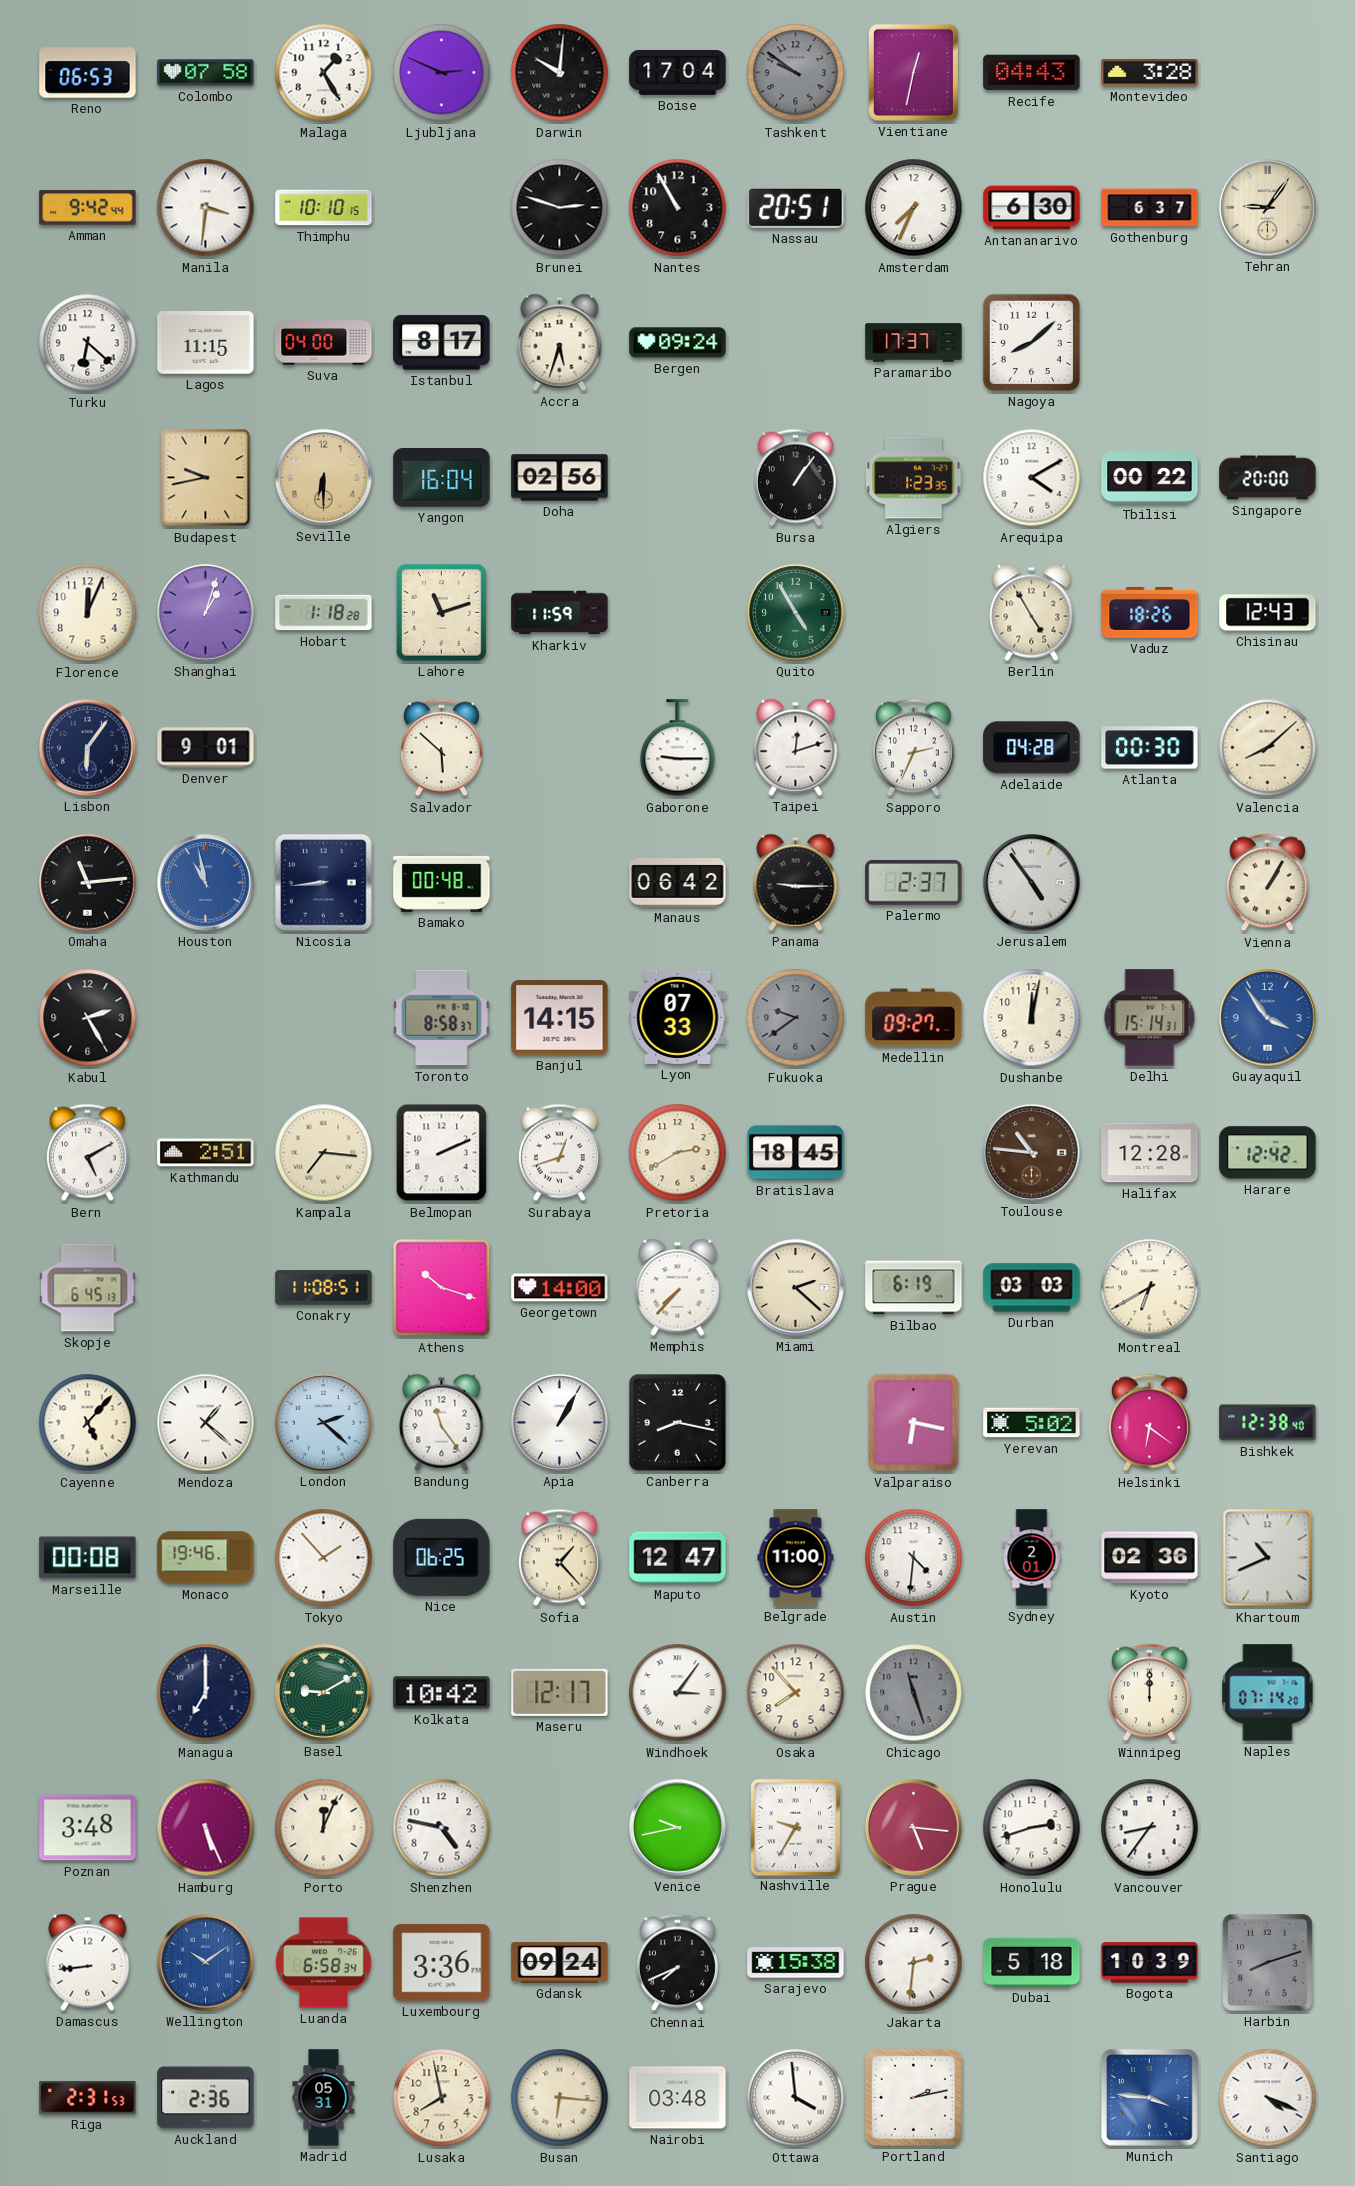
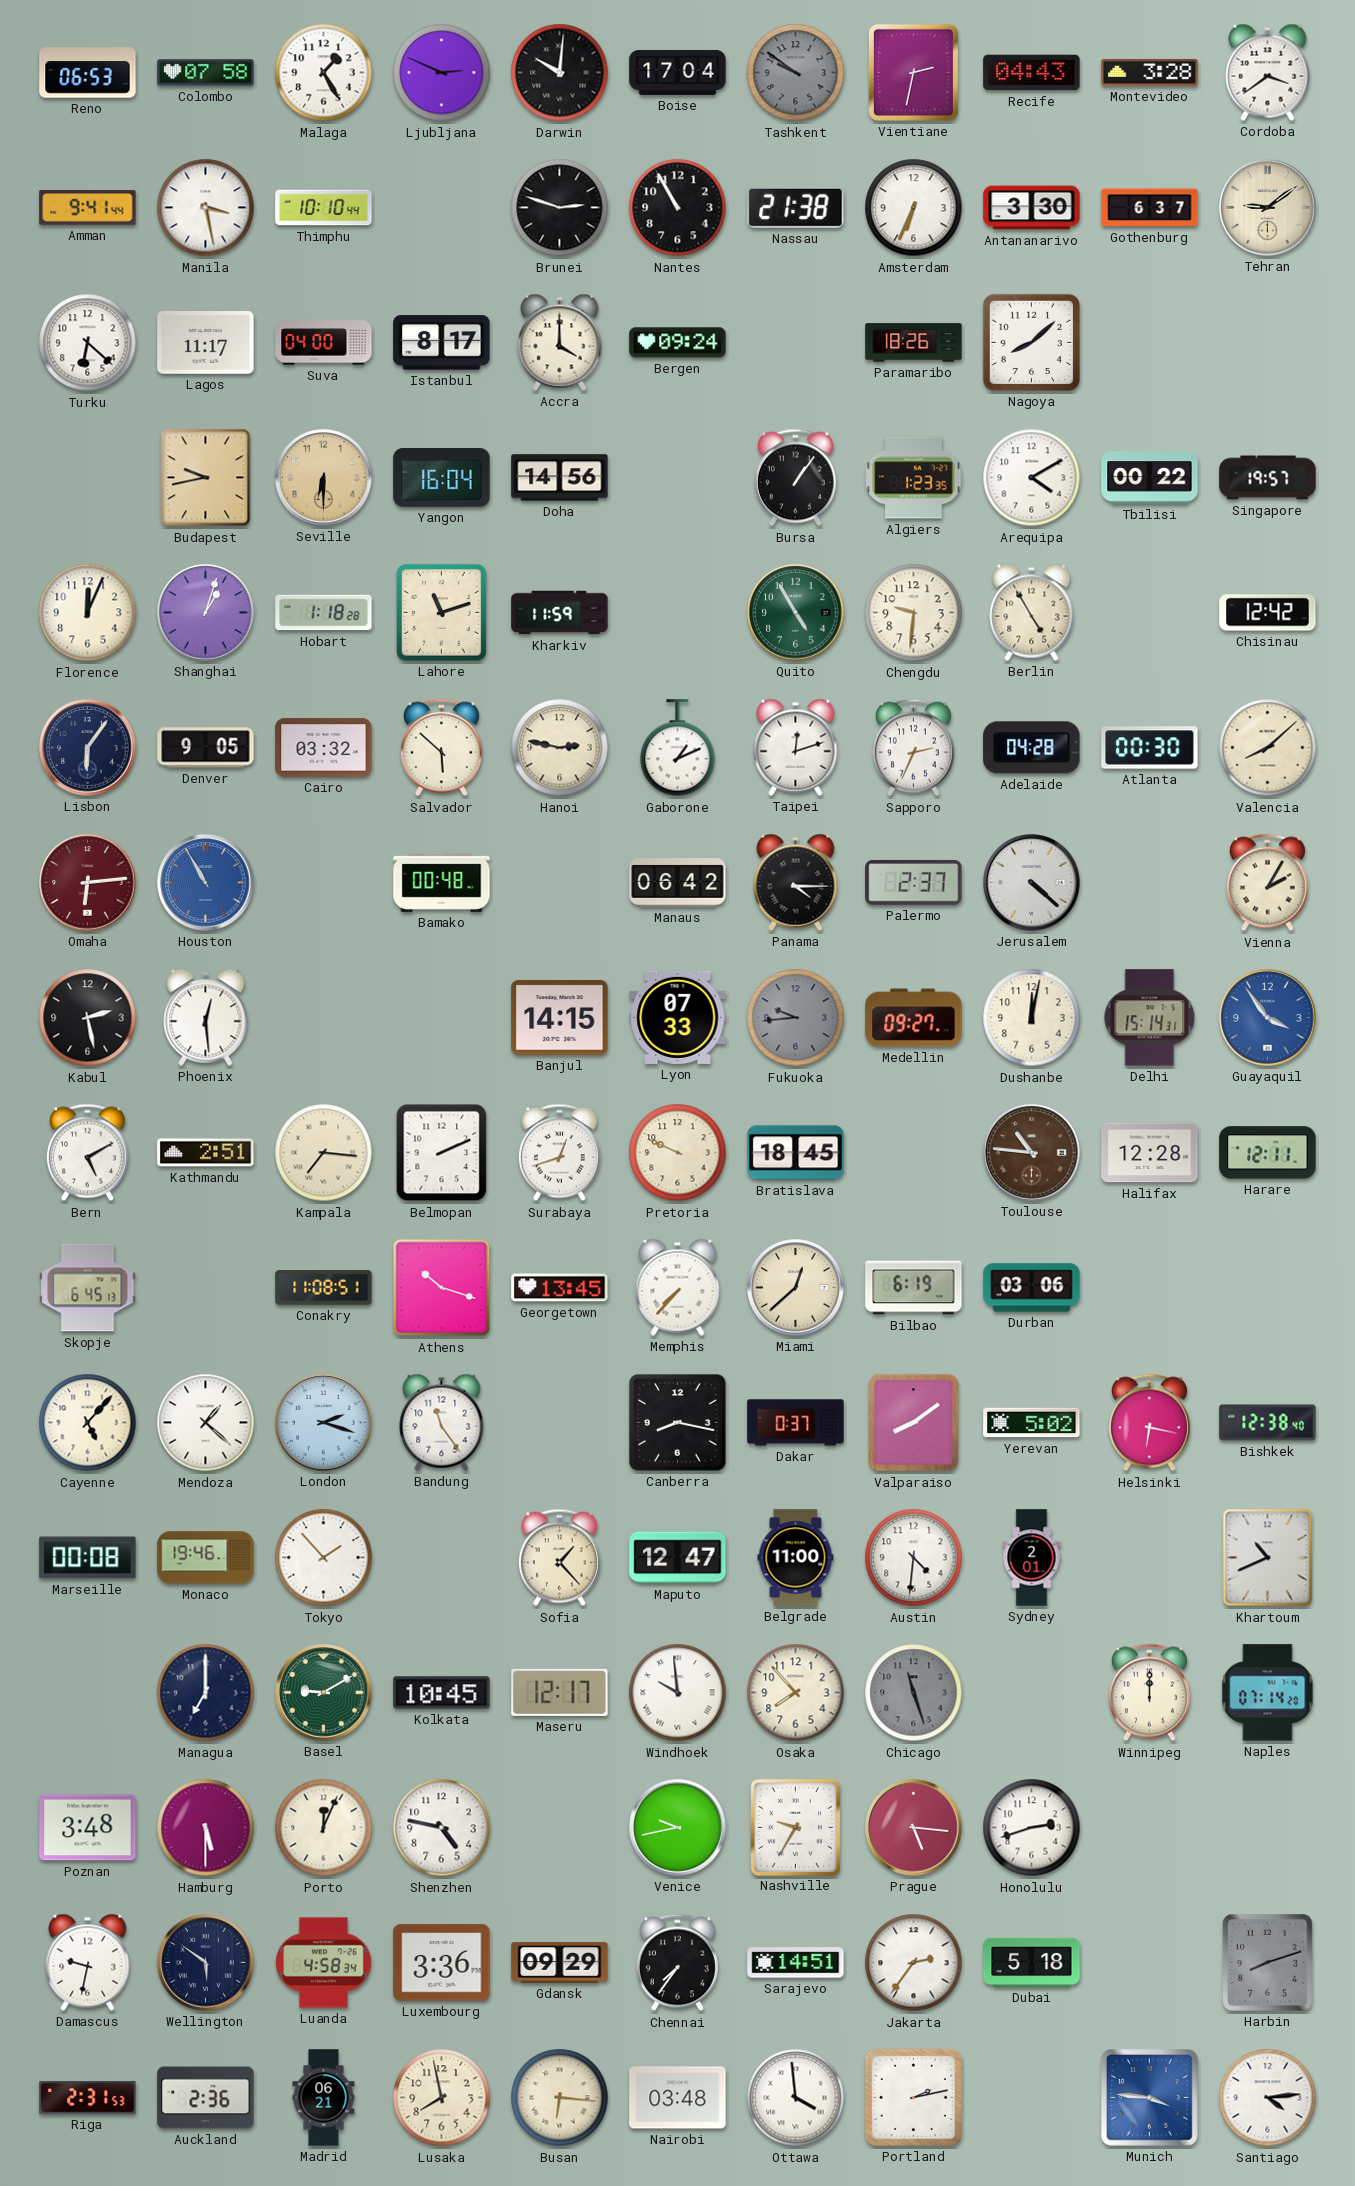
Vientiane: 12:32 -> 2:32
Cordoba: none -> 3:39
Amman: 9:42 -> 9:41
Manila: 3:31 -> 3:28
Thimphu: 10:10:15 -> 10:10:44
Nassau: 20:51 -> 21:38
Amsterdam: 7:34 -> 6:34
Antananarivo: 6:30 -> 3:30
Tehran: 9:06 -> 9:09
Lagos: 11:15 -> 11:17
Accra: 5:33 -> 4:00
Paramaribo: 17:37 -> 18:26
Doha: 02:56 -> 14:56
Singapore: 20:00 -> 19:57
Chengdu: none -> 9:31
Vaduz: 18:26 -> none
Chisinau: 12:43 -> 12:42
Denver: 9:01 -> 9:05
Cairo: none -> 03:32
Hanoi: none -> 2:47
Gaborone: 9:15 -> 1:11
Omaha: 11:14 -> 6:14
Omaha dial: black -> burgundy
Houston: 10:58 -> 10:55
Nicosia: 8:44 -> none
Panama: 9:15 -> 4:15
Jerusalem: 4:54 -> 4:22
Vienna: 1:05 -> 2:05
Kabul: 2:25 -> 2:28
Phoenix: none -> 12:29
Toronto: 8:58 -> none
Fukuoka: 9:39 -> 9:44
Pretoria: 2:40 -> 9:49
Harare: 12:42 -> 12:11
Georgetown: 14:00 -> 13:45
Miami: 2:22 -> 12:38
Durban: 03:03 -> 03:06
Montreal: 6:40 -> none
London: 2:22 -> 2:18
Apia: 1:05 -> none
Dakar: none -> 0:37
Valparaiso: 6:17 -> 8:09
Helsinki: 6:21 -> 6:17
Nice: 06:25 -> none
Kyoto: 02:36 -> none
Kolkata: 10:42 -> 10:45
Windhoek: 3:06 -> 9:59
Hamburg: 5:26 -> 5:30
Vancouver: 8:36 -> none
Damascus: 8:44 -> 9:32
Wellington: 10:09 -> 5:51
Wellington dial: blue -> navy
Luanda: 6:58 -> 4:58
Gdansk: 09:24 -> 09:29
Chennai: 7:41 -> 7:36
Sarajevo: 15:38 -> 14:51
Jakarta: 2:31 -> 2:36
Bogota: 10:39 -> none
Madrid: 05:31 -> 06:21
Santiago: 4:19 -> 4:14
